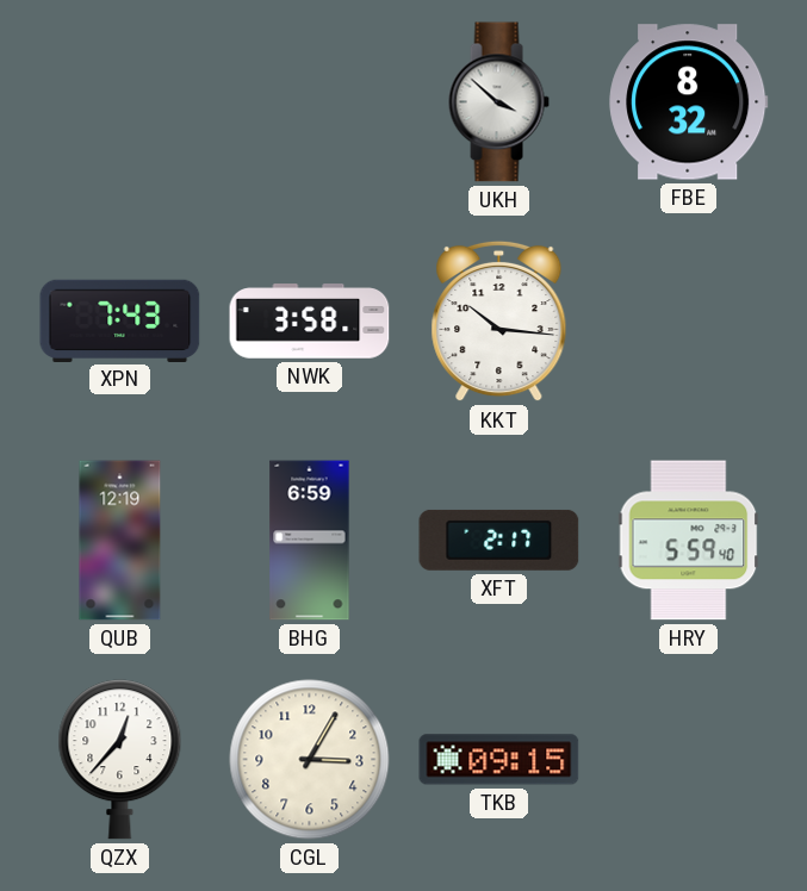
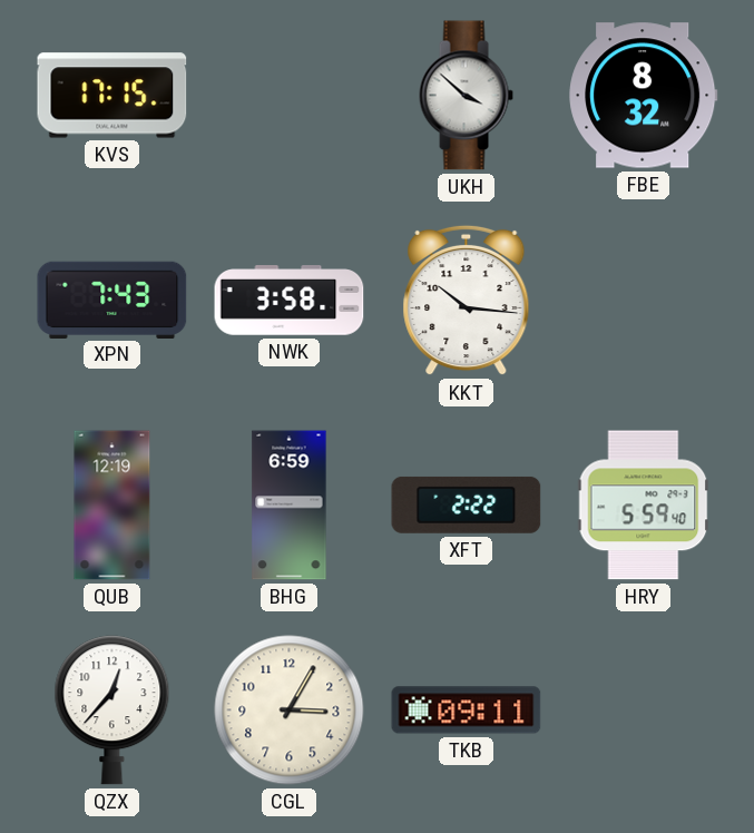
KVS: none -> 17:15
XFT: 2:17 -> 2:22
TKB: 09:15 -> 09:11
